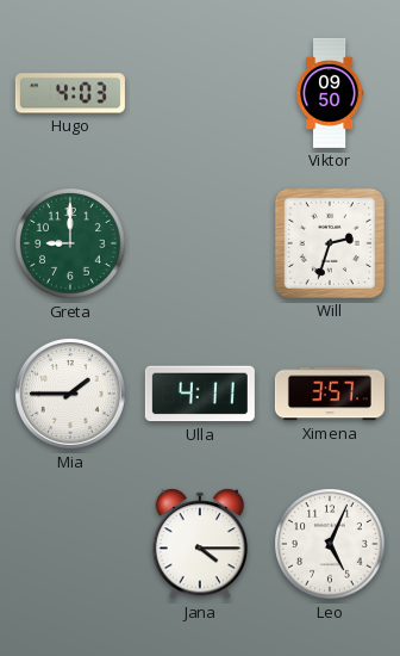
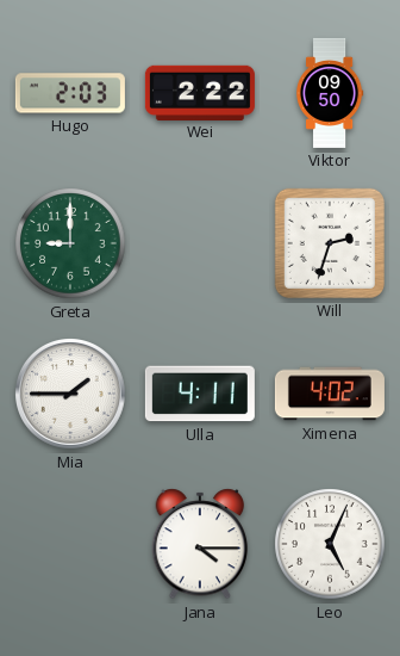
Hugo: 4:03 -> 2:03
Wei: none -> 2:22
Ximena: 3:57 -> 4:02
